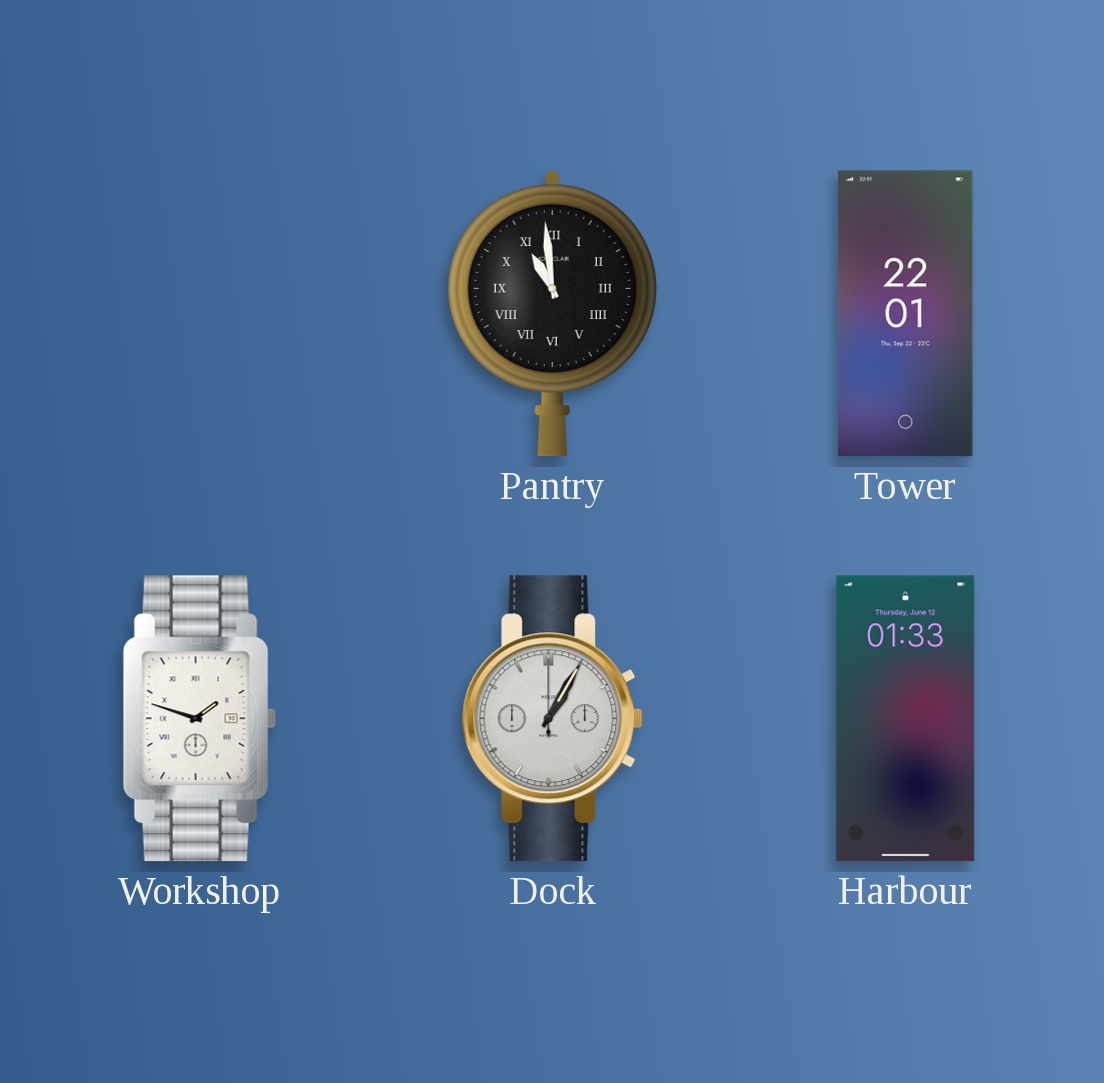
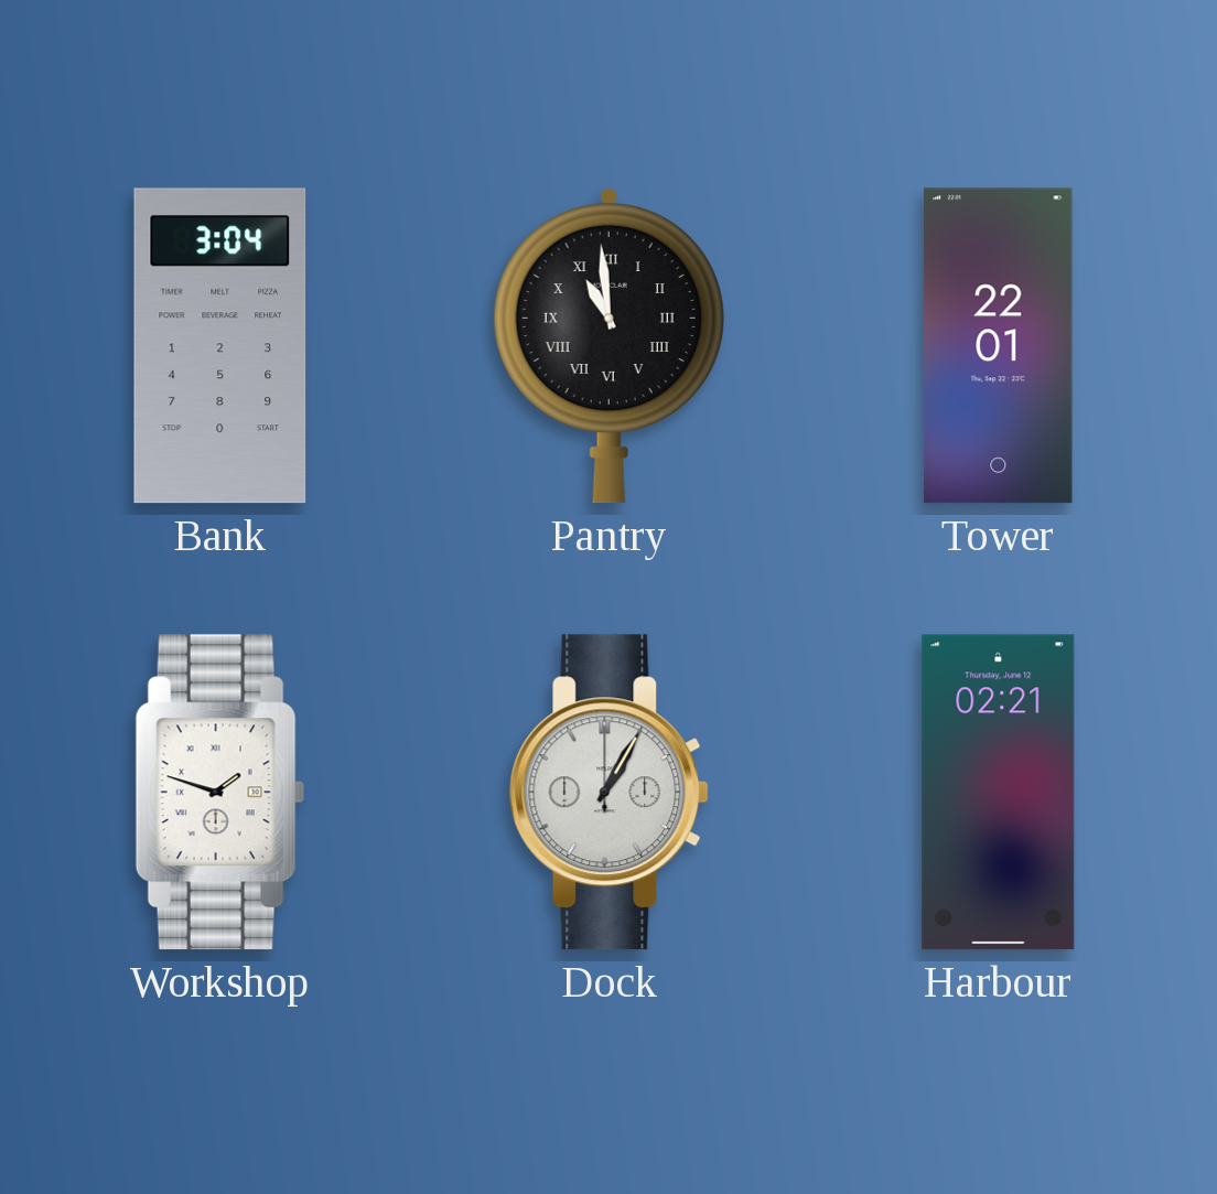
Bank: none -> 3:04
Harbour: 01:33 -> 02:21
